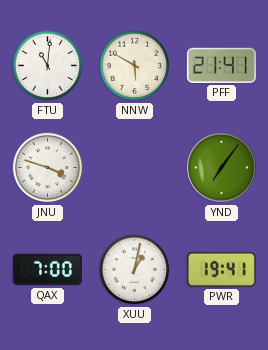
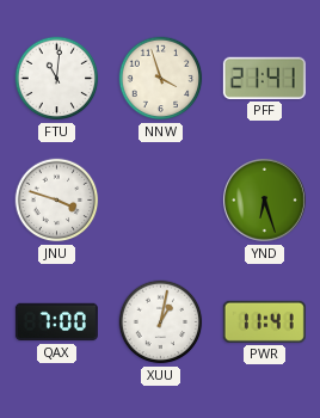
NNW: 5:50 -> 3:57
YND: 7:06 -> 6:27
PWR: 19:41 -> 11:41
